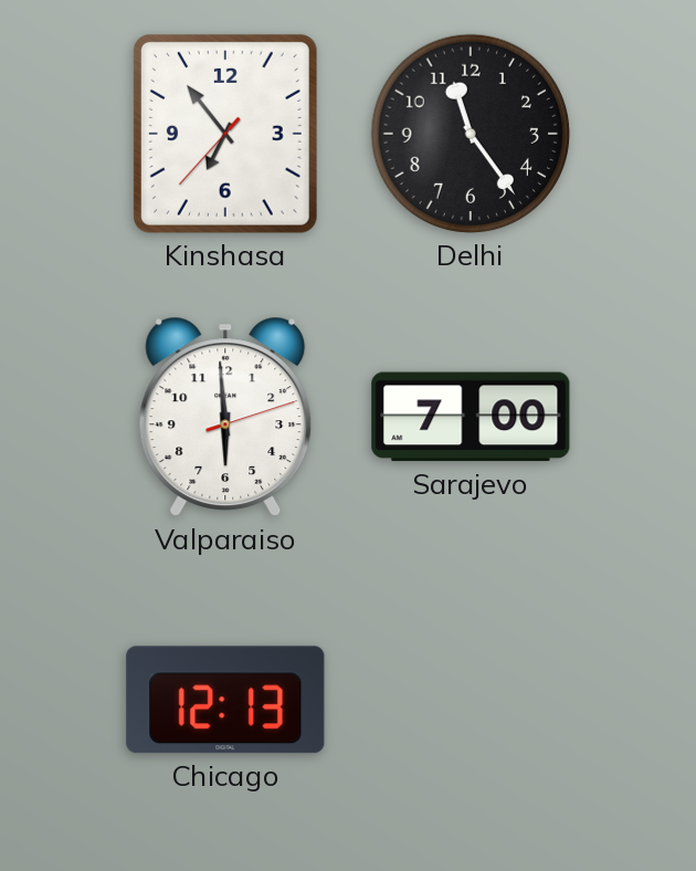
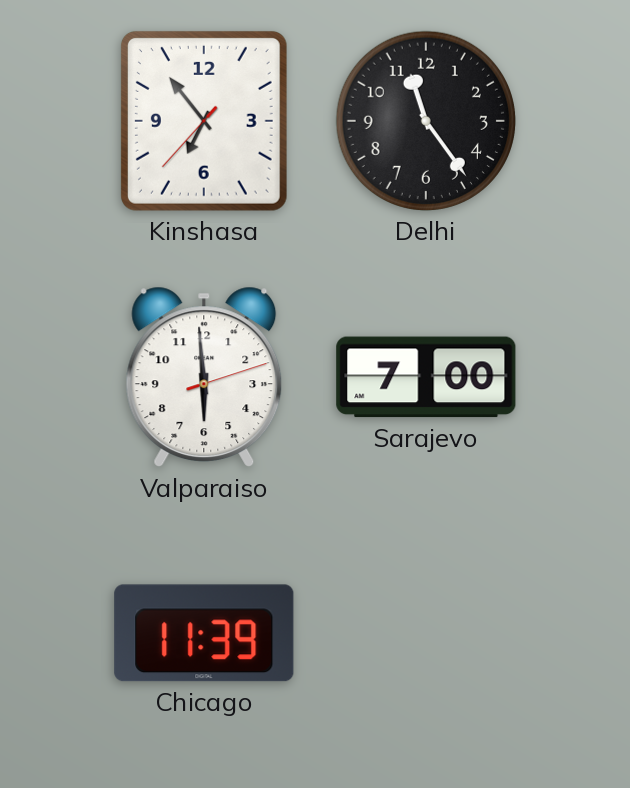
Chicago: 12:13 -> 11:39
